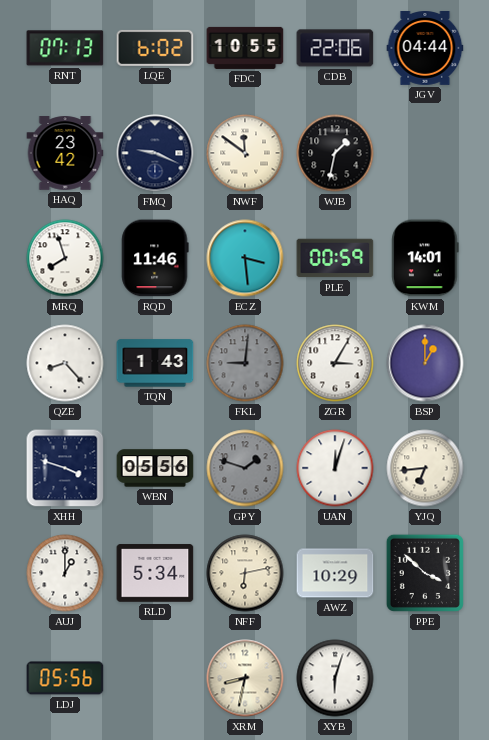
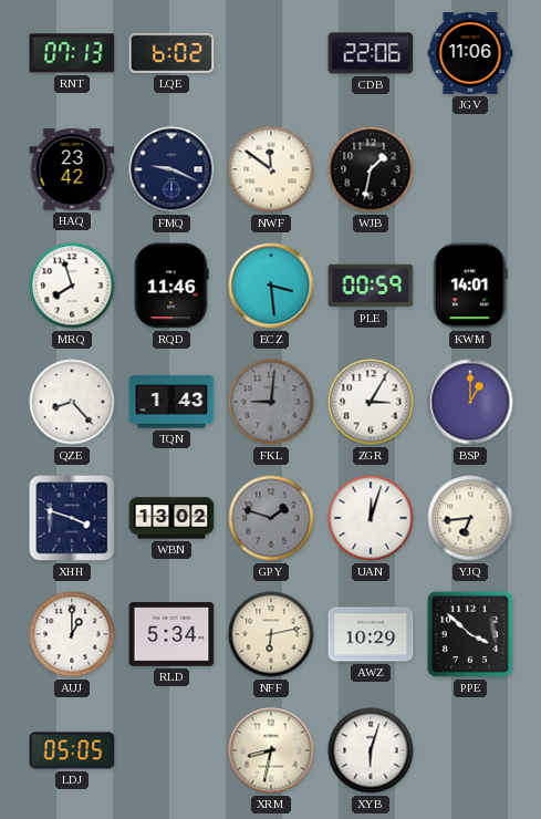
FDC: 10:55 -> none
JGV: 04:44 -> 11:06
WBN: 05:56 -> 13:02
LDJ: 05:56 -> 05:05
